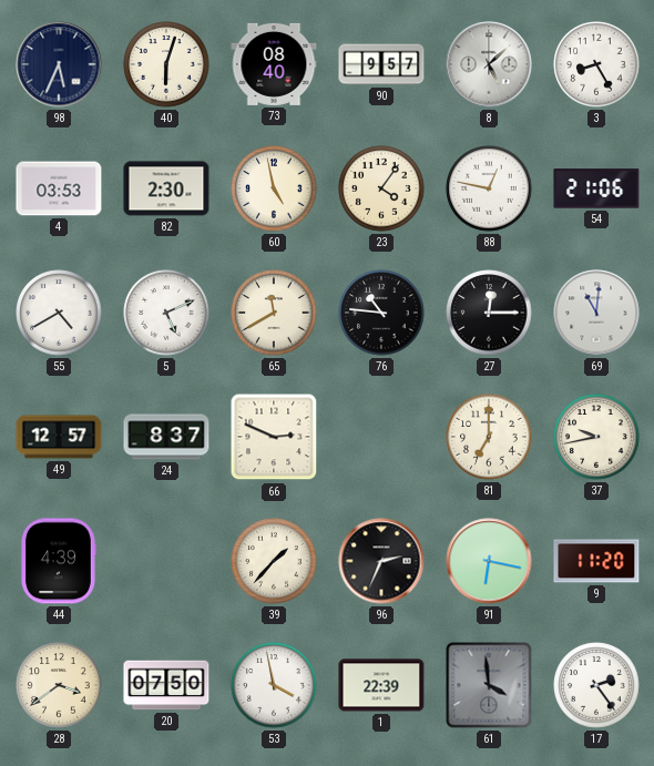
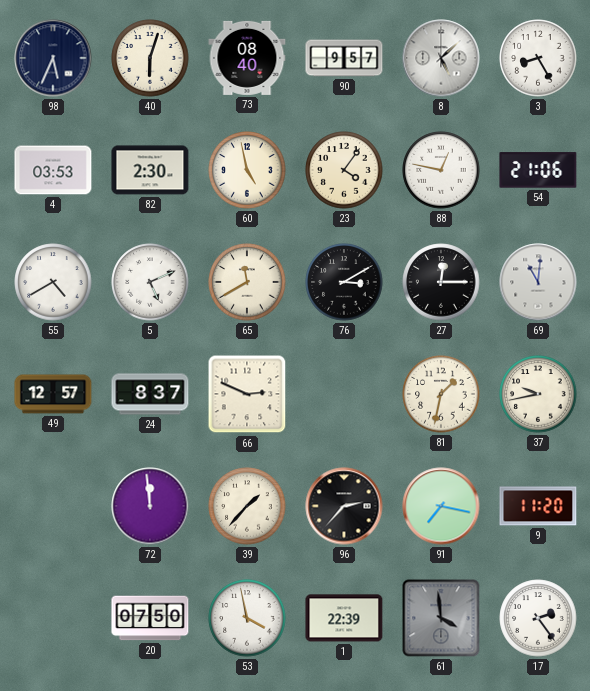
76: 10:46 -> 3:10
81: 7:00 -> 1:32
44: 4:39 -> none
72: none -> 11:59
96: 2:34 -> 2:37
91: 6:17 -> 7:17
28: 3:39 -> none
